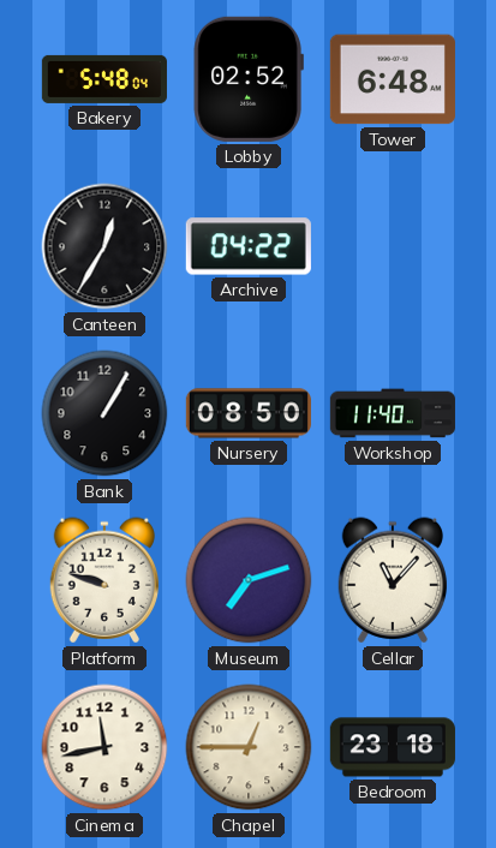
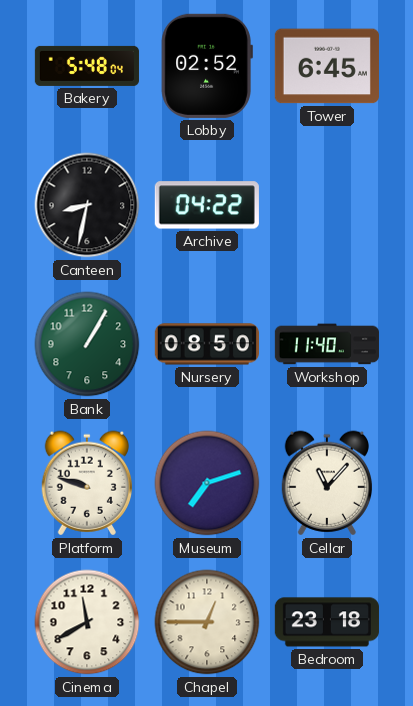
Tower: 6:48 -> 6:45
Canteen: 12:35 -> 8:32
Bank dial: black -> green
Cinema: 11:43 -> 11:40
